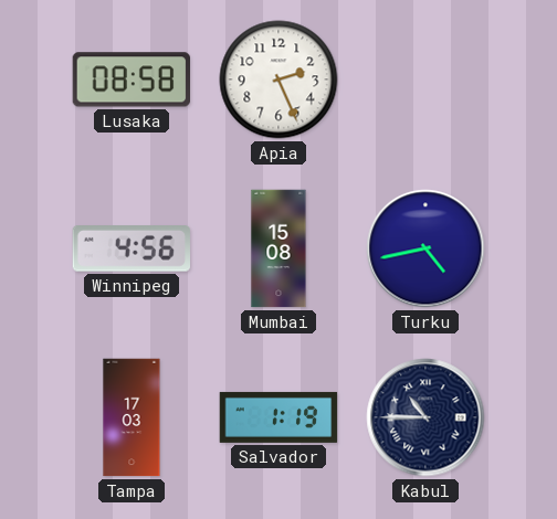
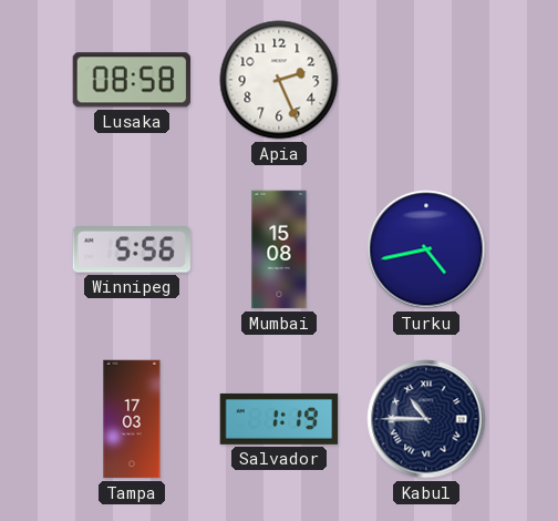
Winnipeg: 4:56 -> 5:56
